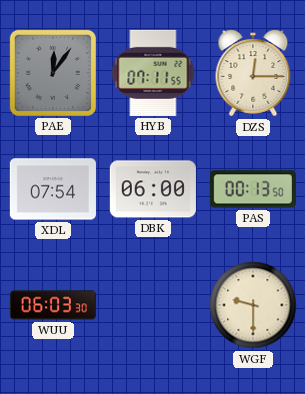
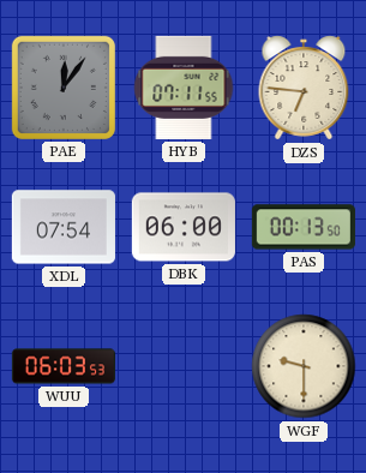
DZS: 12:15 -> 6:46
WUU: 06:03:30 -> 06:03:53
